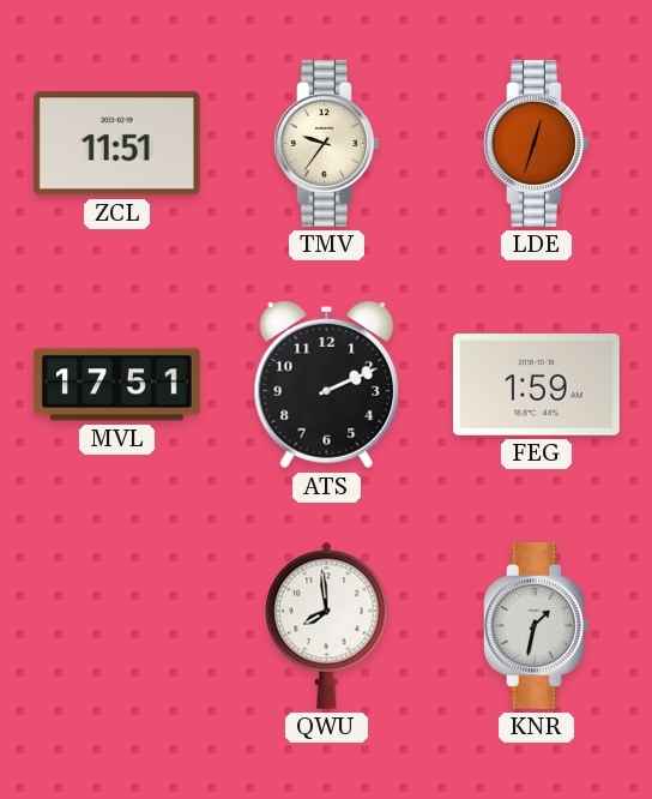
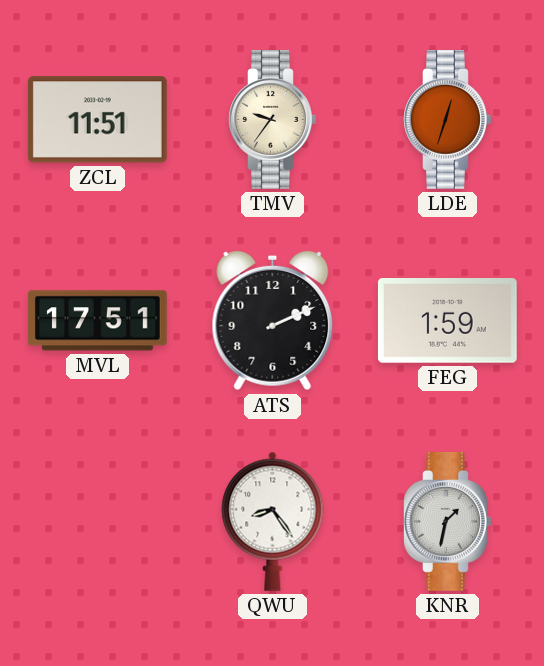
QWU: 7:59 -> 8:24
